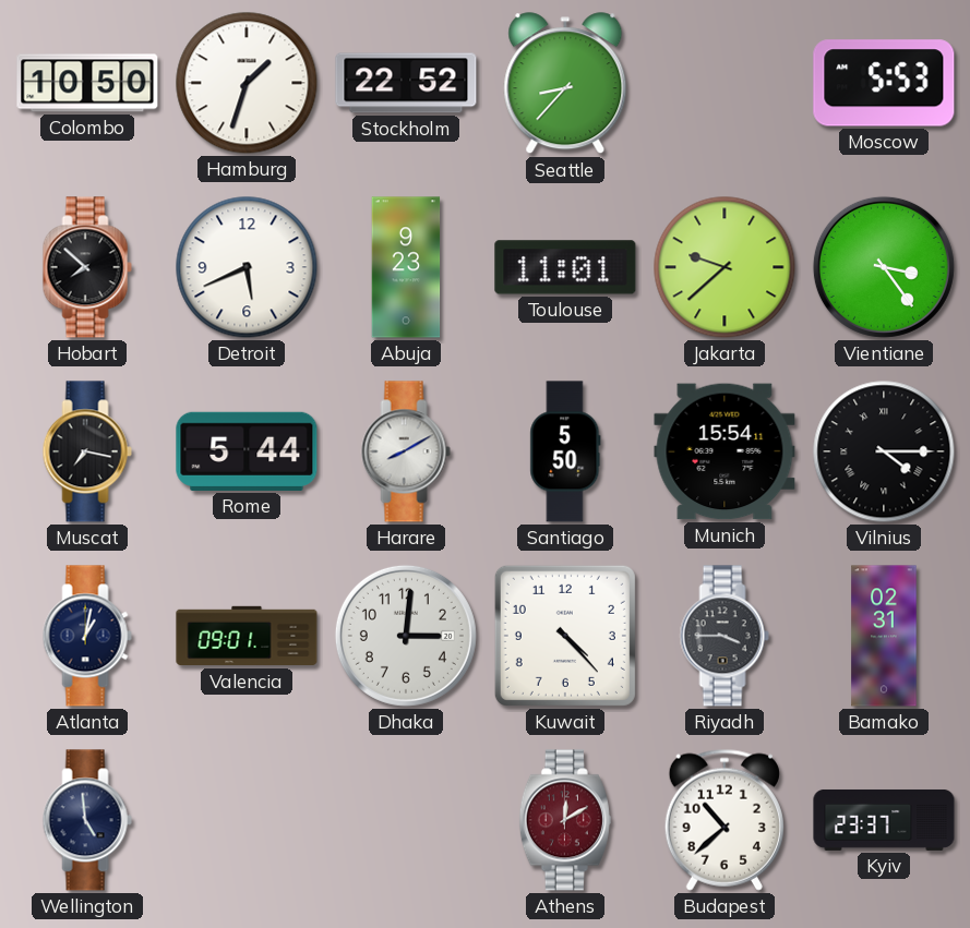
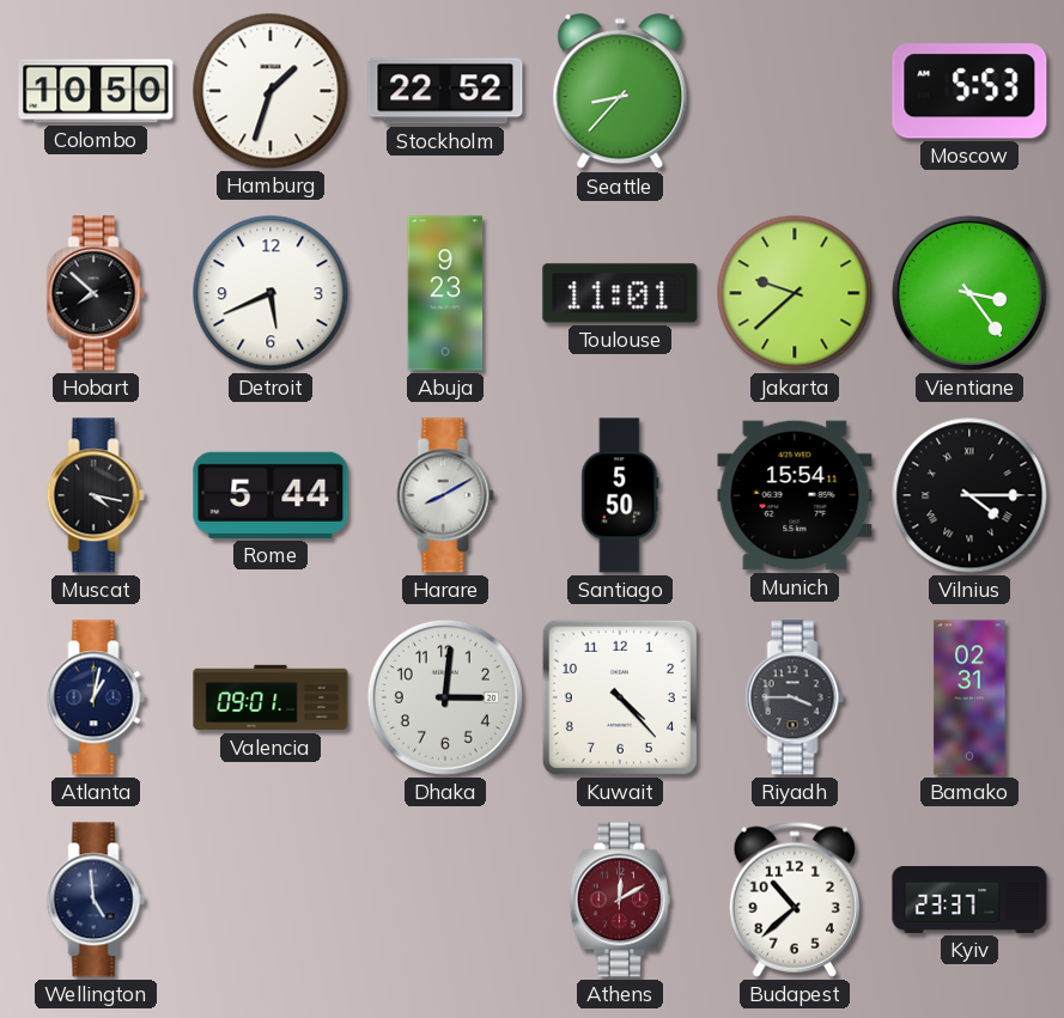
Muscat: 7:17 -> 4:17
